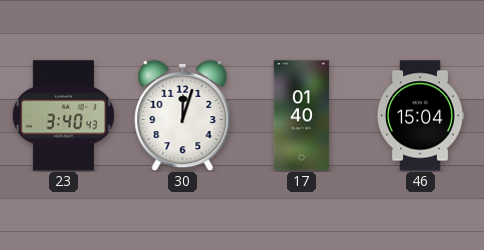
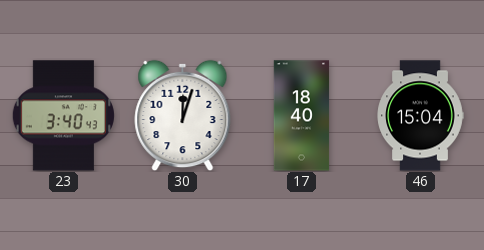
17: 01:40 -> 18:40
